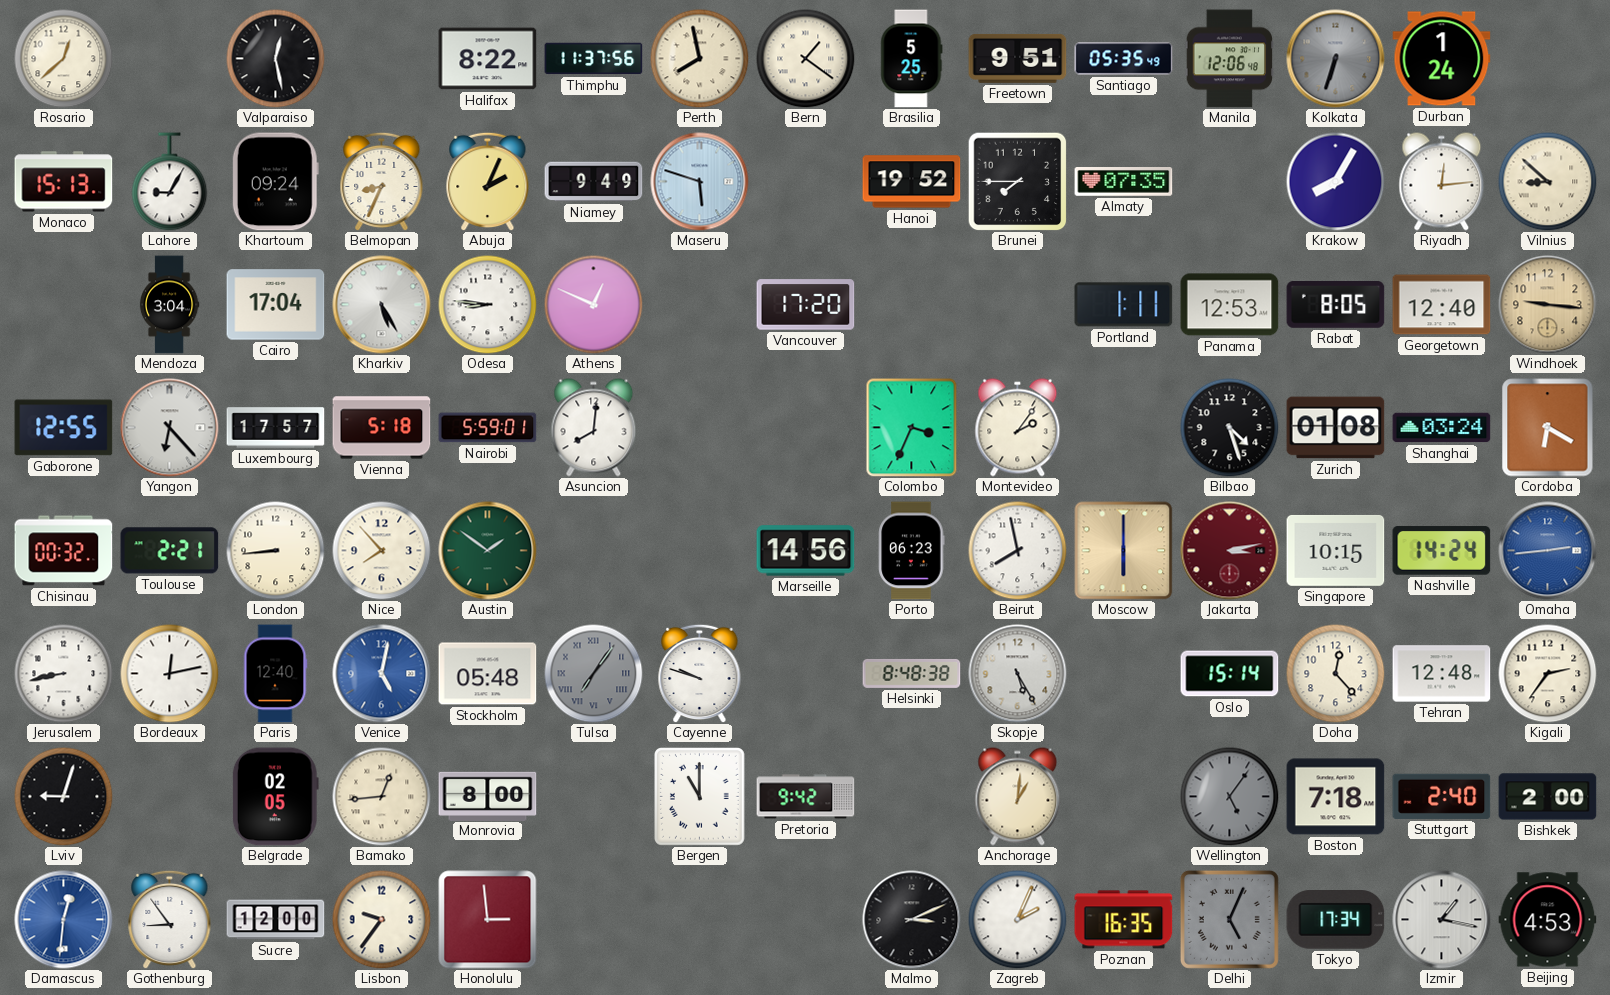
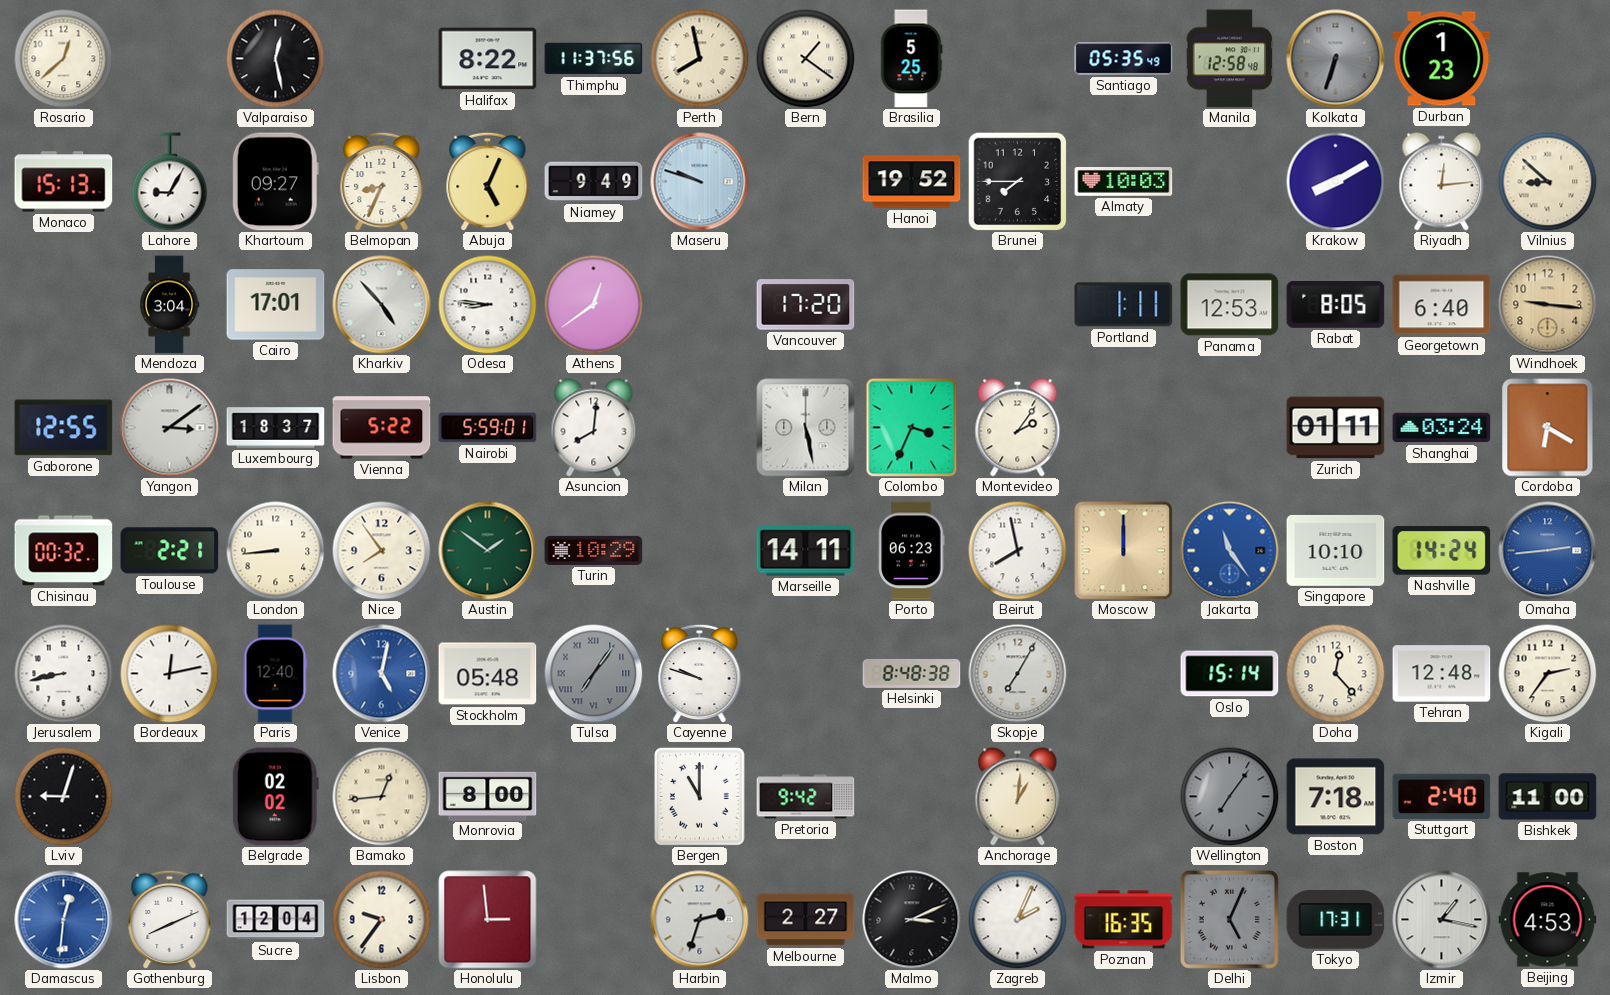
Freetown: 9:51 -> none
Manila: 12:06 -> 12:58
Durban: 1:24 -> 1:23
Khartoum: 09:24 -> 09:27
Abuja: 2:04 -> 5:04
Maseru: 5:48 -> 9:48
Almaty: 07:35 -> 10:03
Krakow: 8:05 -> 8:10
Cairo: 17:04 -> 17:01
Kharkiv: 5:25 -> 4:53
Athens: 12:49 -> 12:39
Georgetown: 12:40 -> 6:40
Yangon: 6:23 -> 3:09
Luxembourg: 17:57 -> 18:37
Vienna: 5:18 -> 5:22
Milan: none -> 5:28
Bilbao: 4:27 -> none
Zurich: 01:08 -> 01:11
Nice: 7:53 -> 7:54
Turin: none -> 10:29
Marseille: 14:56 -> 14:11
Moscow: 6:00 -> 12:00
Jakarta: 3:13 -> 11:24
Jakarta dial: burgundy -> blue
Singapore: 10:15 -> 10:10
Skopje: 5:25 -> 7:05
Belgrade: 02:05 -> 02:02
Wellington: 5:06 -> 7:06
Bishkek: 2:00 -> 11:00
Gothenburg: 8:54 -> 8:11
Sucre: 12:00 -> 12:04
Harbin: none -> 2:33
Melbourne: none -> 2:27
Tokyo: 17:34 -> 17:31
